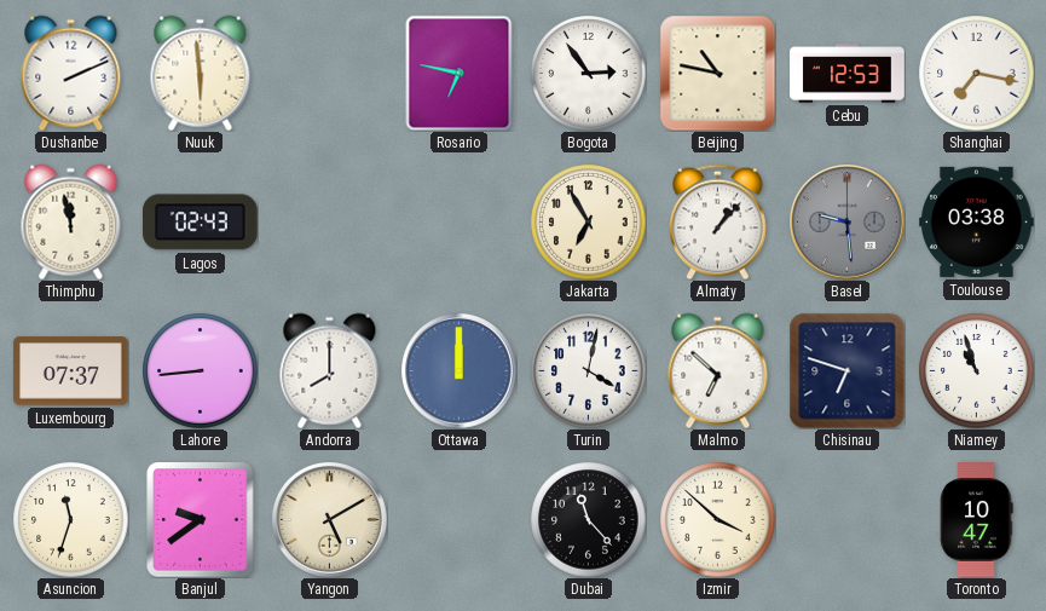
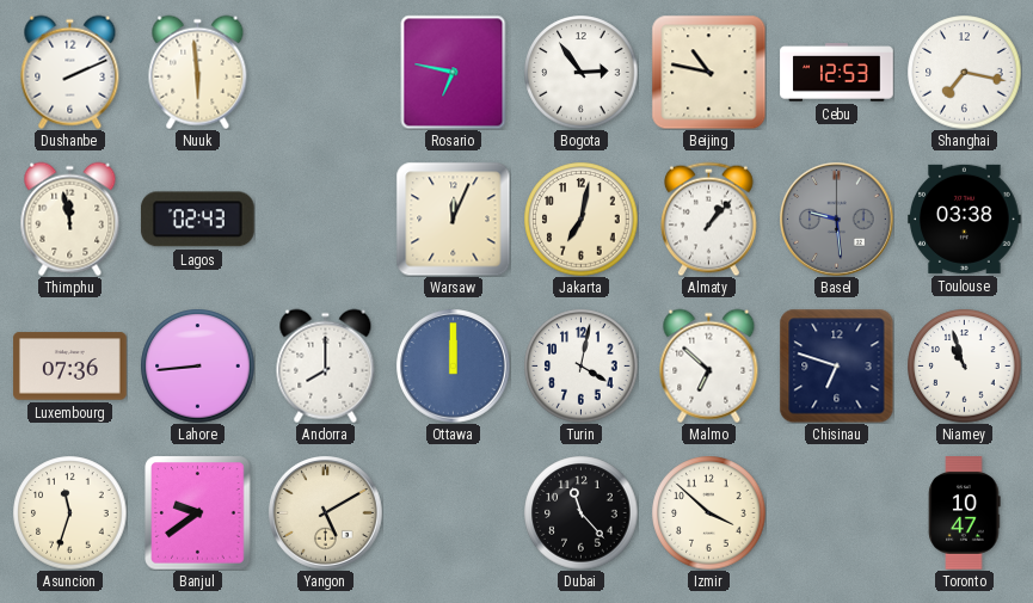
Warsaw: none -> 12:04
Jakarta: 6:55 -> 7:02
Luxembourg: 07:37 -> 07:36
